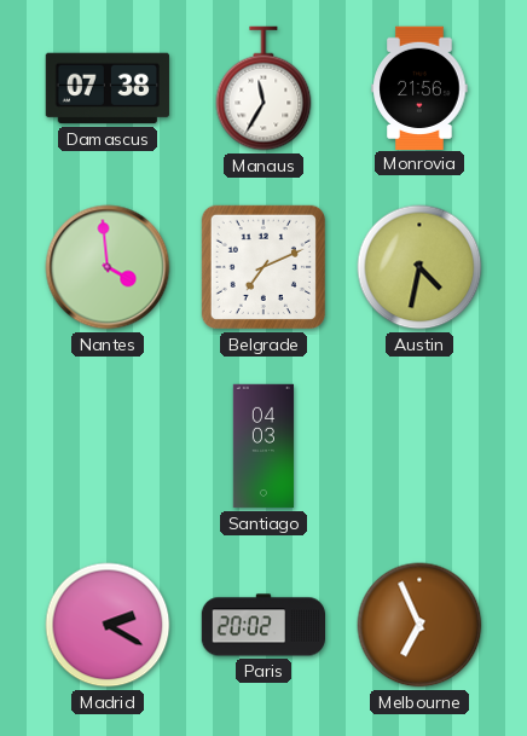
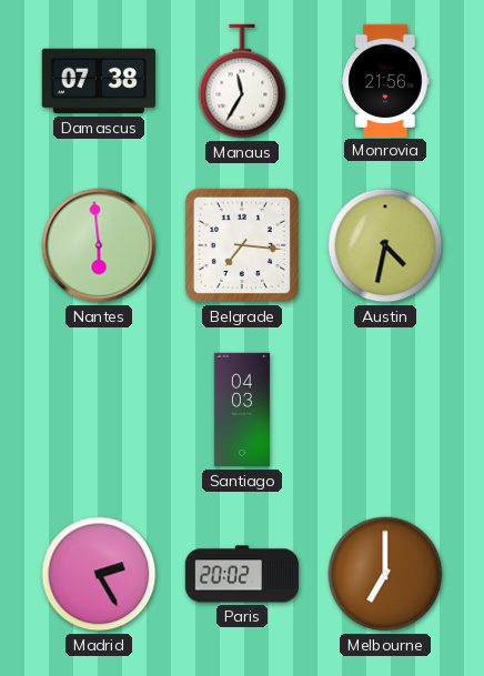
Nantes: 3:59 -> 5:59
Belgrade: 7:11 -> 7:16
Madrid: 2:20 -> 2:25
Melbourne: 6:56 -> 7:00
